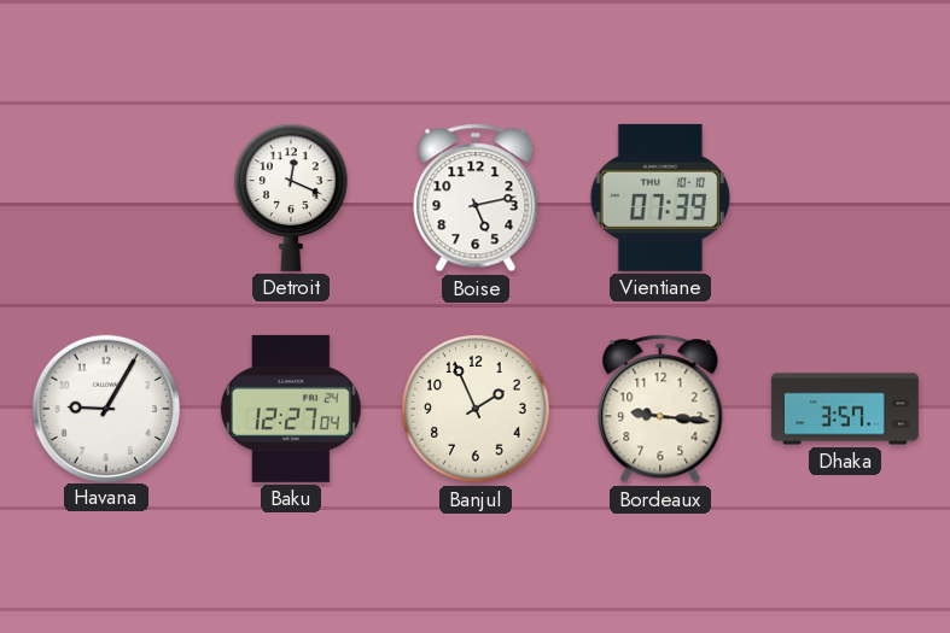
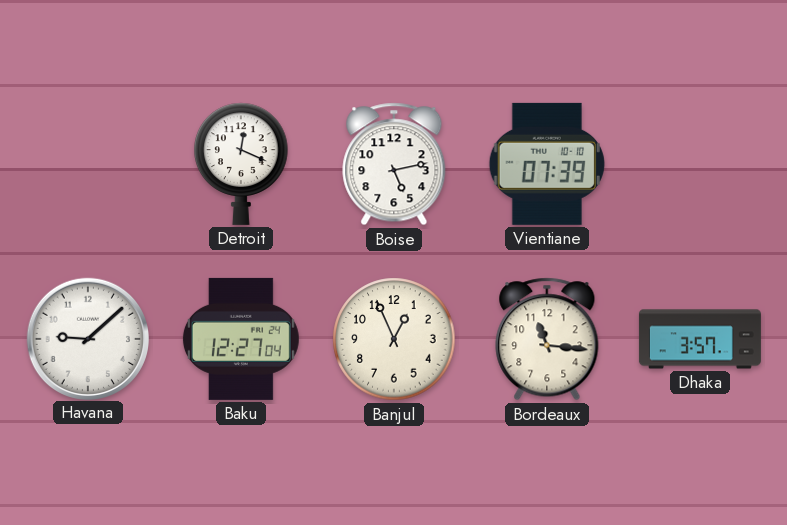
Havana: 9:05 -> 9:08
Banjul: 1:56 -> 12:56
Bordeaux: 9:16 -> 11:16
